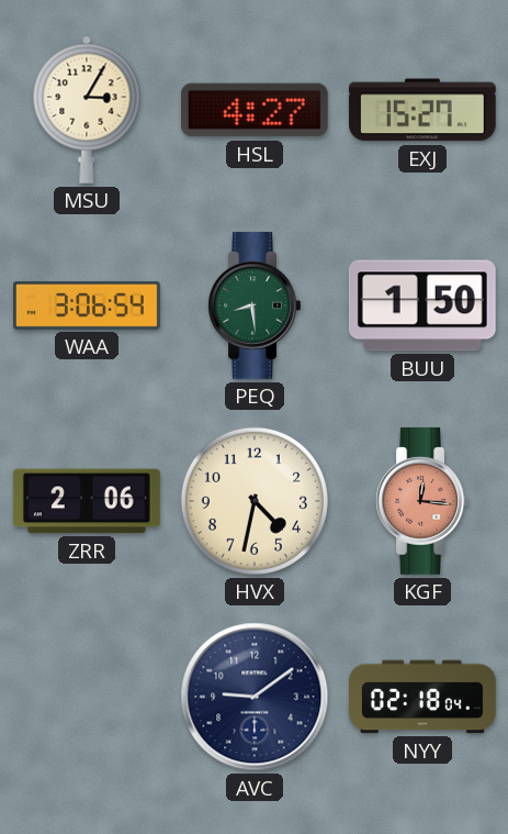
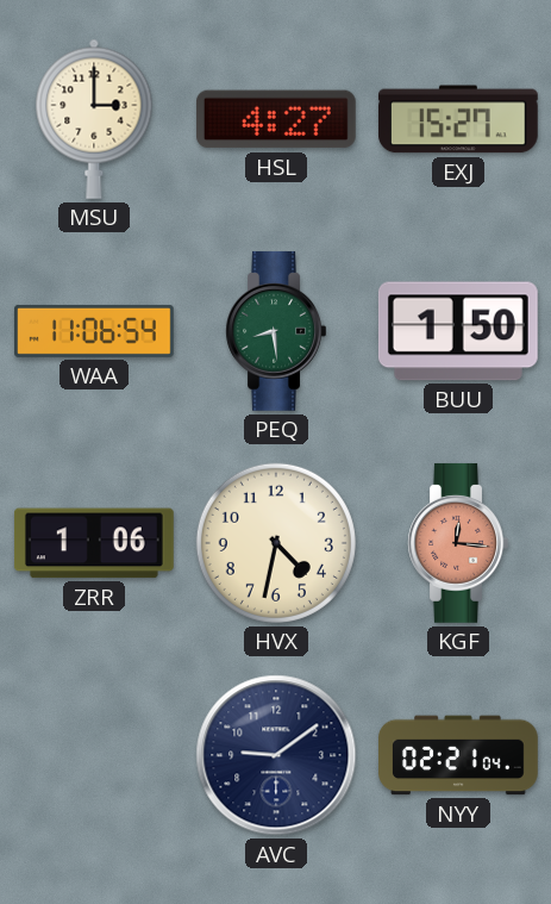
MSU: 3:05 -> 3:00
WAA: 3:06 -> 11:06
ZRR: 2:06 -> 1:06
NYY: 02:18 -> 02:21
